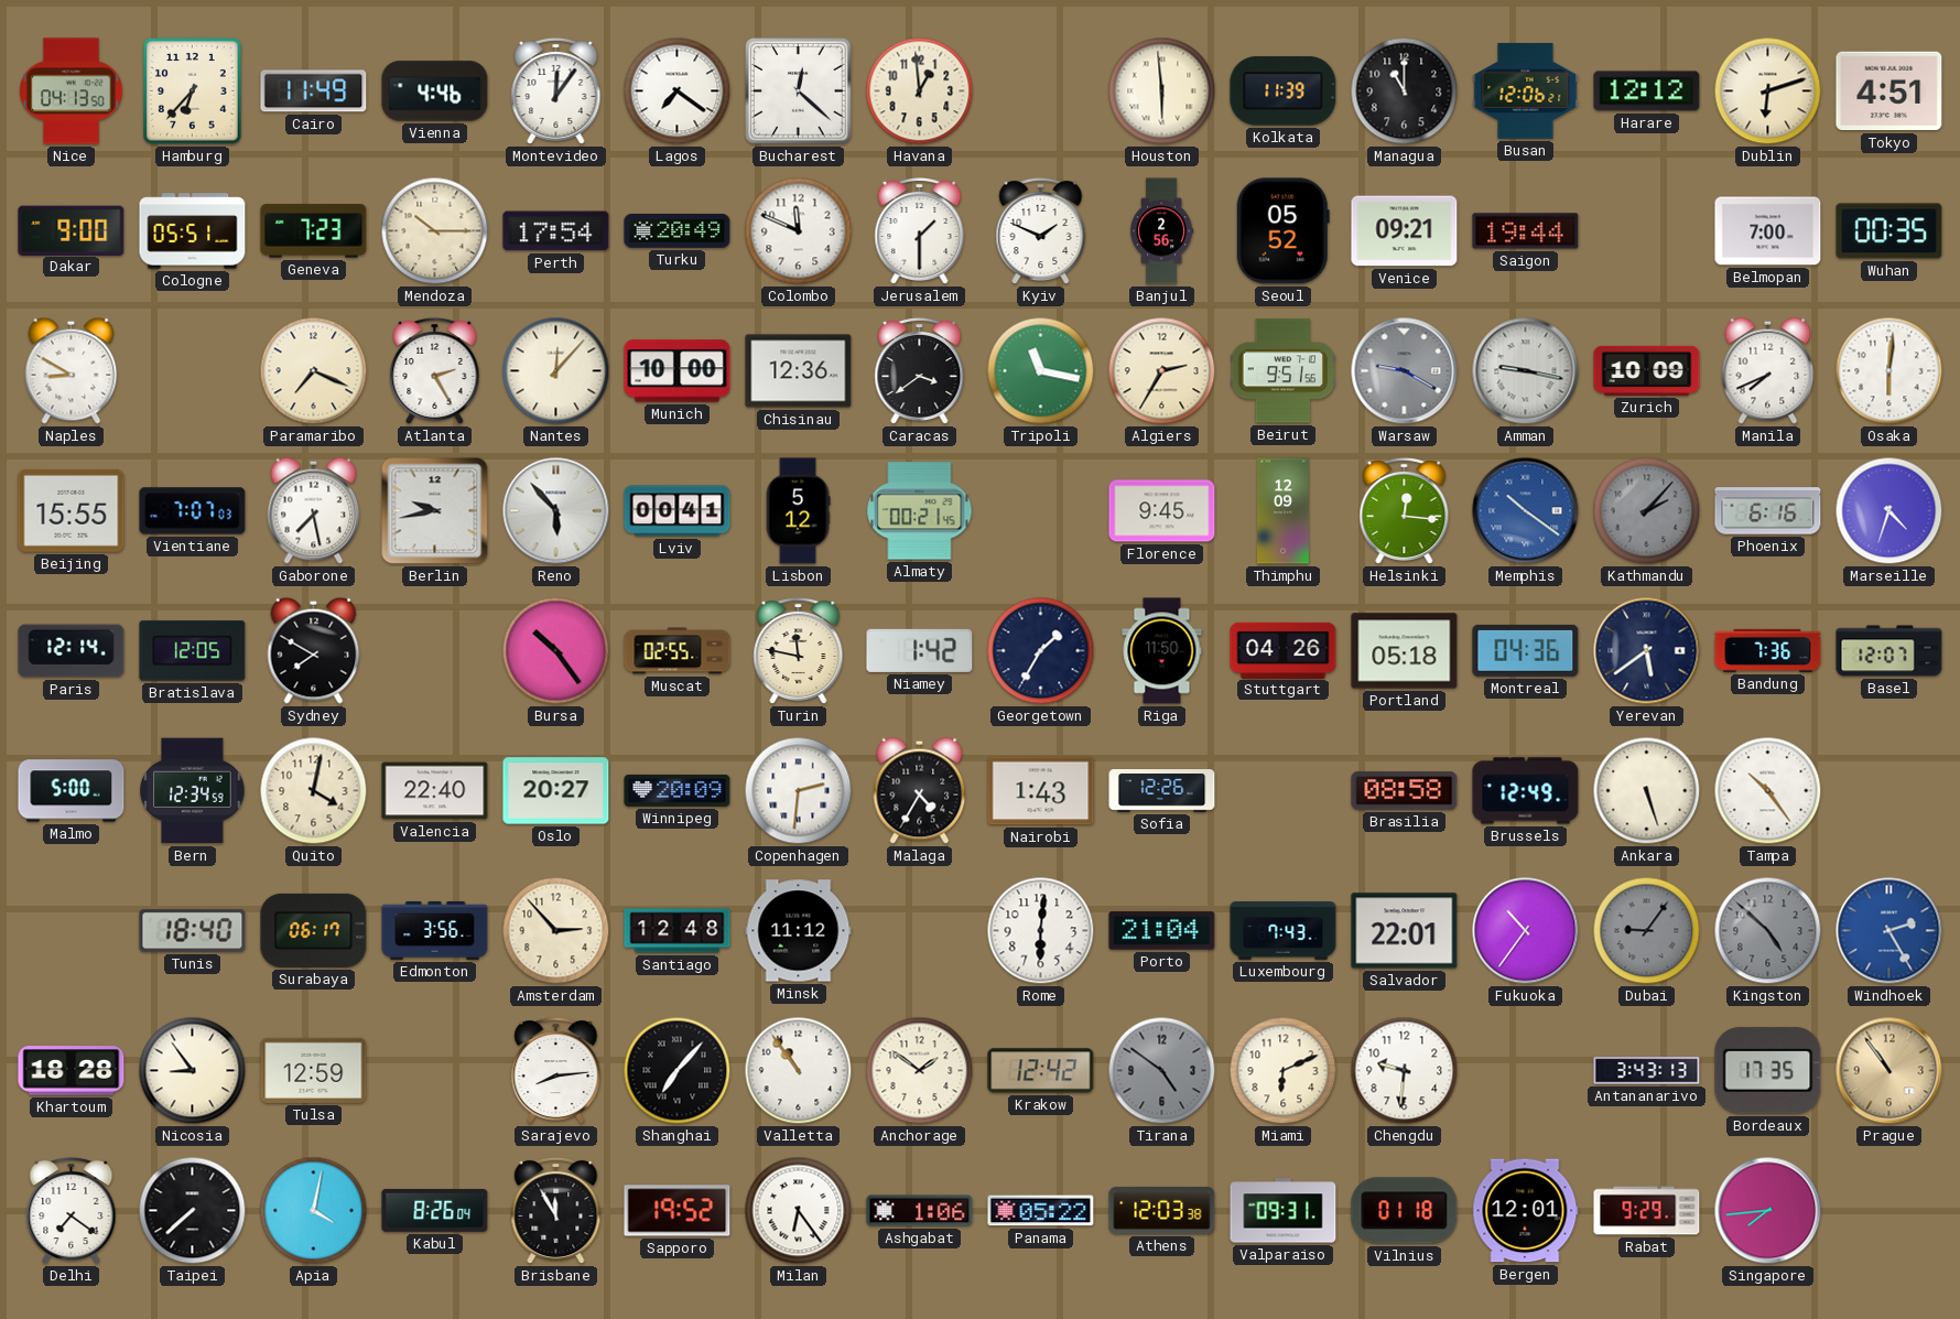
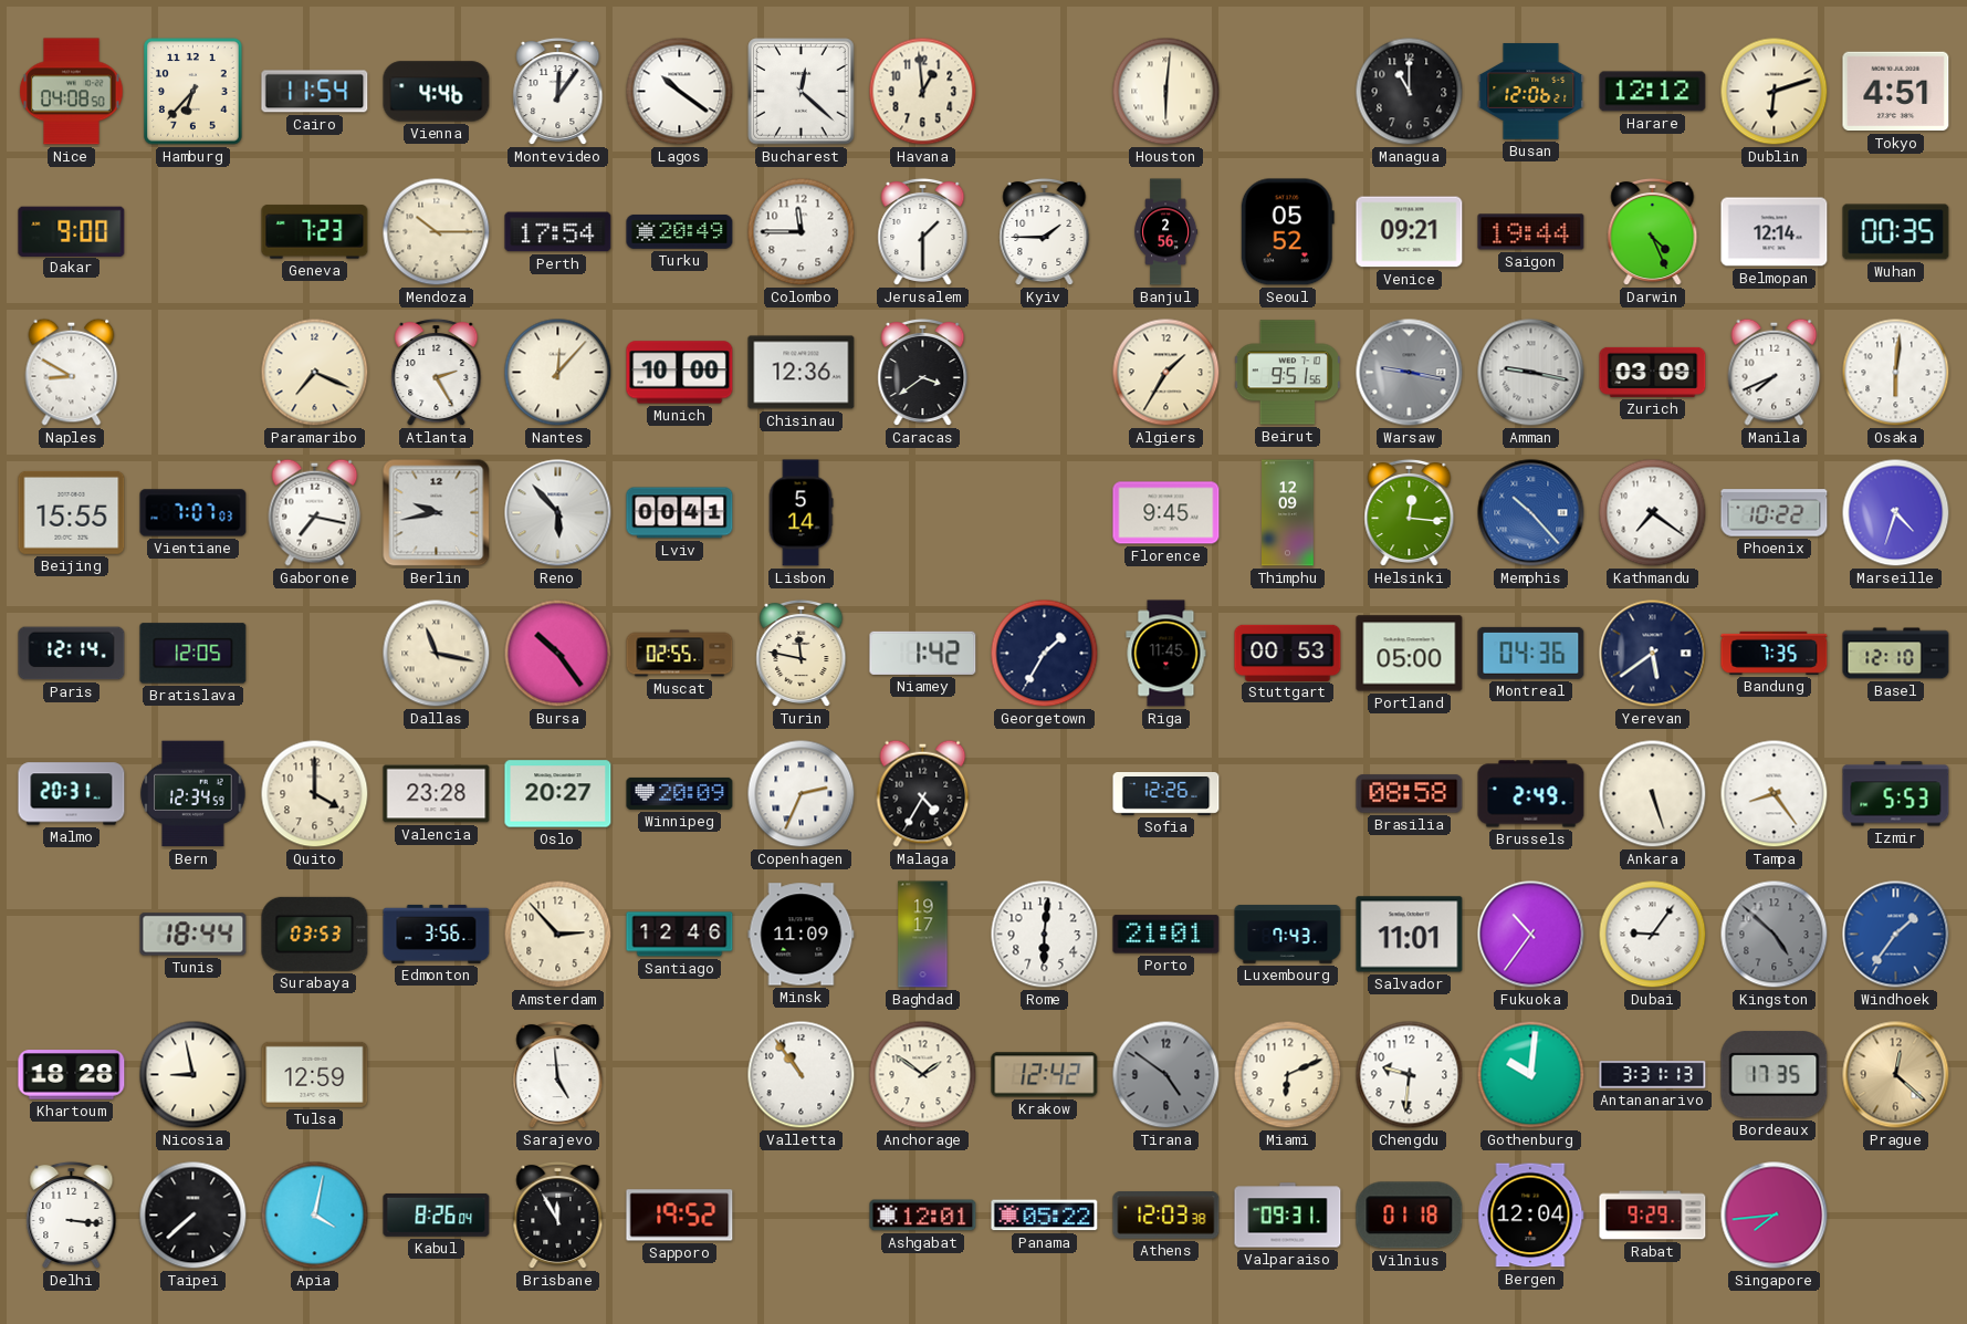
Nice: 04:13 -> 04:08
Cairo: 11:49 -> 11:54
Lagos: 7:21 -> 10:21
Houston: 5:59 -> 6:01
Kolkata: 11:39 -> none
Cologne: 05:51 -> none
Colombo: 11:49 -> 11:45
Kyiv: 1:49 -> 1:45
Darwin: none -> 4:26
Belmopan: 7:00 -> 12:14
Tripoli: 11:17 -> none
Algiers: 2:35 -> 1:35
Warsaw: 9:20 -> 9:17
Zurich: 10:09 -> 03:09
Gaborone: 7:28 -> 7:17
Lisbon: 5:12 -> 5:14
Almaty: 00:21 -> none
Memphis: 10:21 -> 10:23
Kathmandu: 2:07 -> 7:21
Kathmandu dial: grey -> white
Phoenix: 6:16 -> 10:22
Sydney: 7:50 -> none
Dallas: none -> 11:17
Riga: 11:50 -> 11:45
Stuttgart: 04:26 -> 00:53
Portland: 05:18 -> 05:00
Bandung: 7:36 -> 7:35
Basel: 12:07 -> 12:10
Malmo: 5:00 -> 20:31
Quito: 4:02 -> 4:00
Valencia: 22:40 -> 23:28
Copenhagen: 2:31 -> 2:34
Nairobi: 1:43 -> none
Brussels: 12:49 -> 2:49
Tampa: 10:24 -> 8:24
Izmir: none -> 5:53
Tunis: 18:40 -> 18:44
Surabaya: 06:17 -> 03:53
Santiago: 12:48 -> 12:46
Minsk: 11:12 -> 11:09
Baghdad: none -> 19:17
Porto: 21:04 -> 21:01
Salvador: 22:01 -> 11:01
Dubai dial: grey -> white
Windhoek: 2:25 -> 1:36
Nicosia: 8:54 -> 8:58
Sarajevo: 8:14 -> 4:59
Shanghai: 7:07 -> none
Gothenburg: none -> 10:01
Antananarivo: 3:43 -> 3:31
Prague: 10:54 -> 12:22
Delhi: 7:21 -> 3:16
Milan: 6:24 -> none
Ashgabat: 1:06 -> 12:01
Bergen: 12:01 -> 12:04
